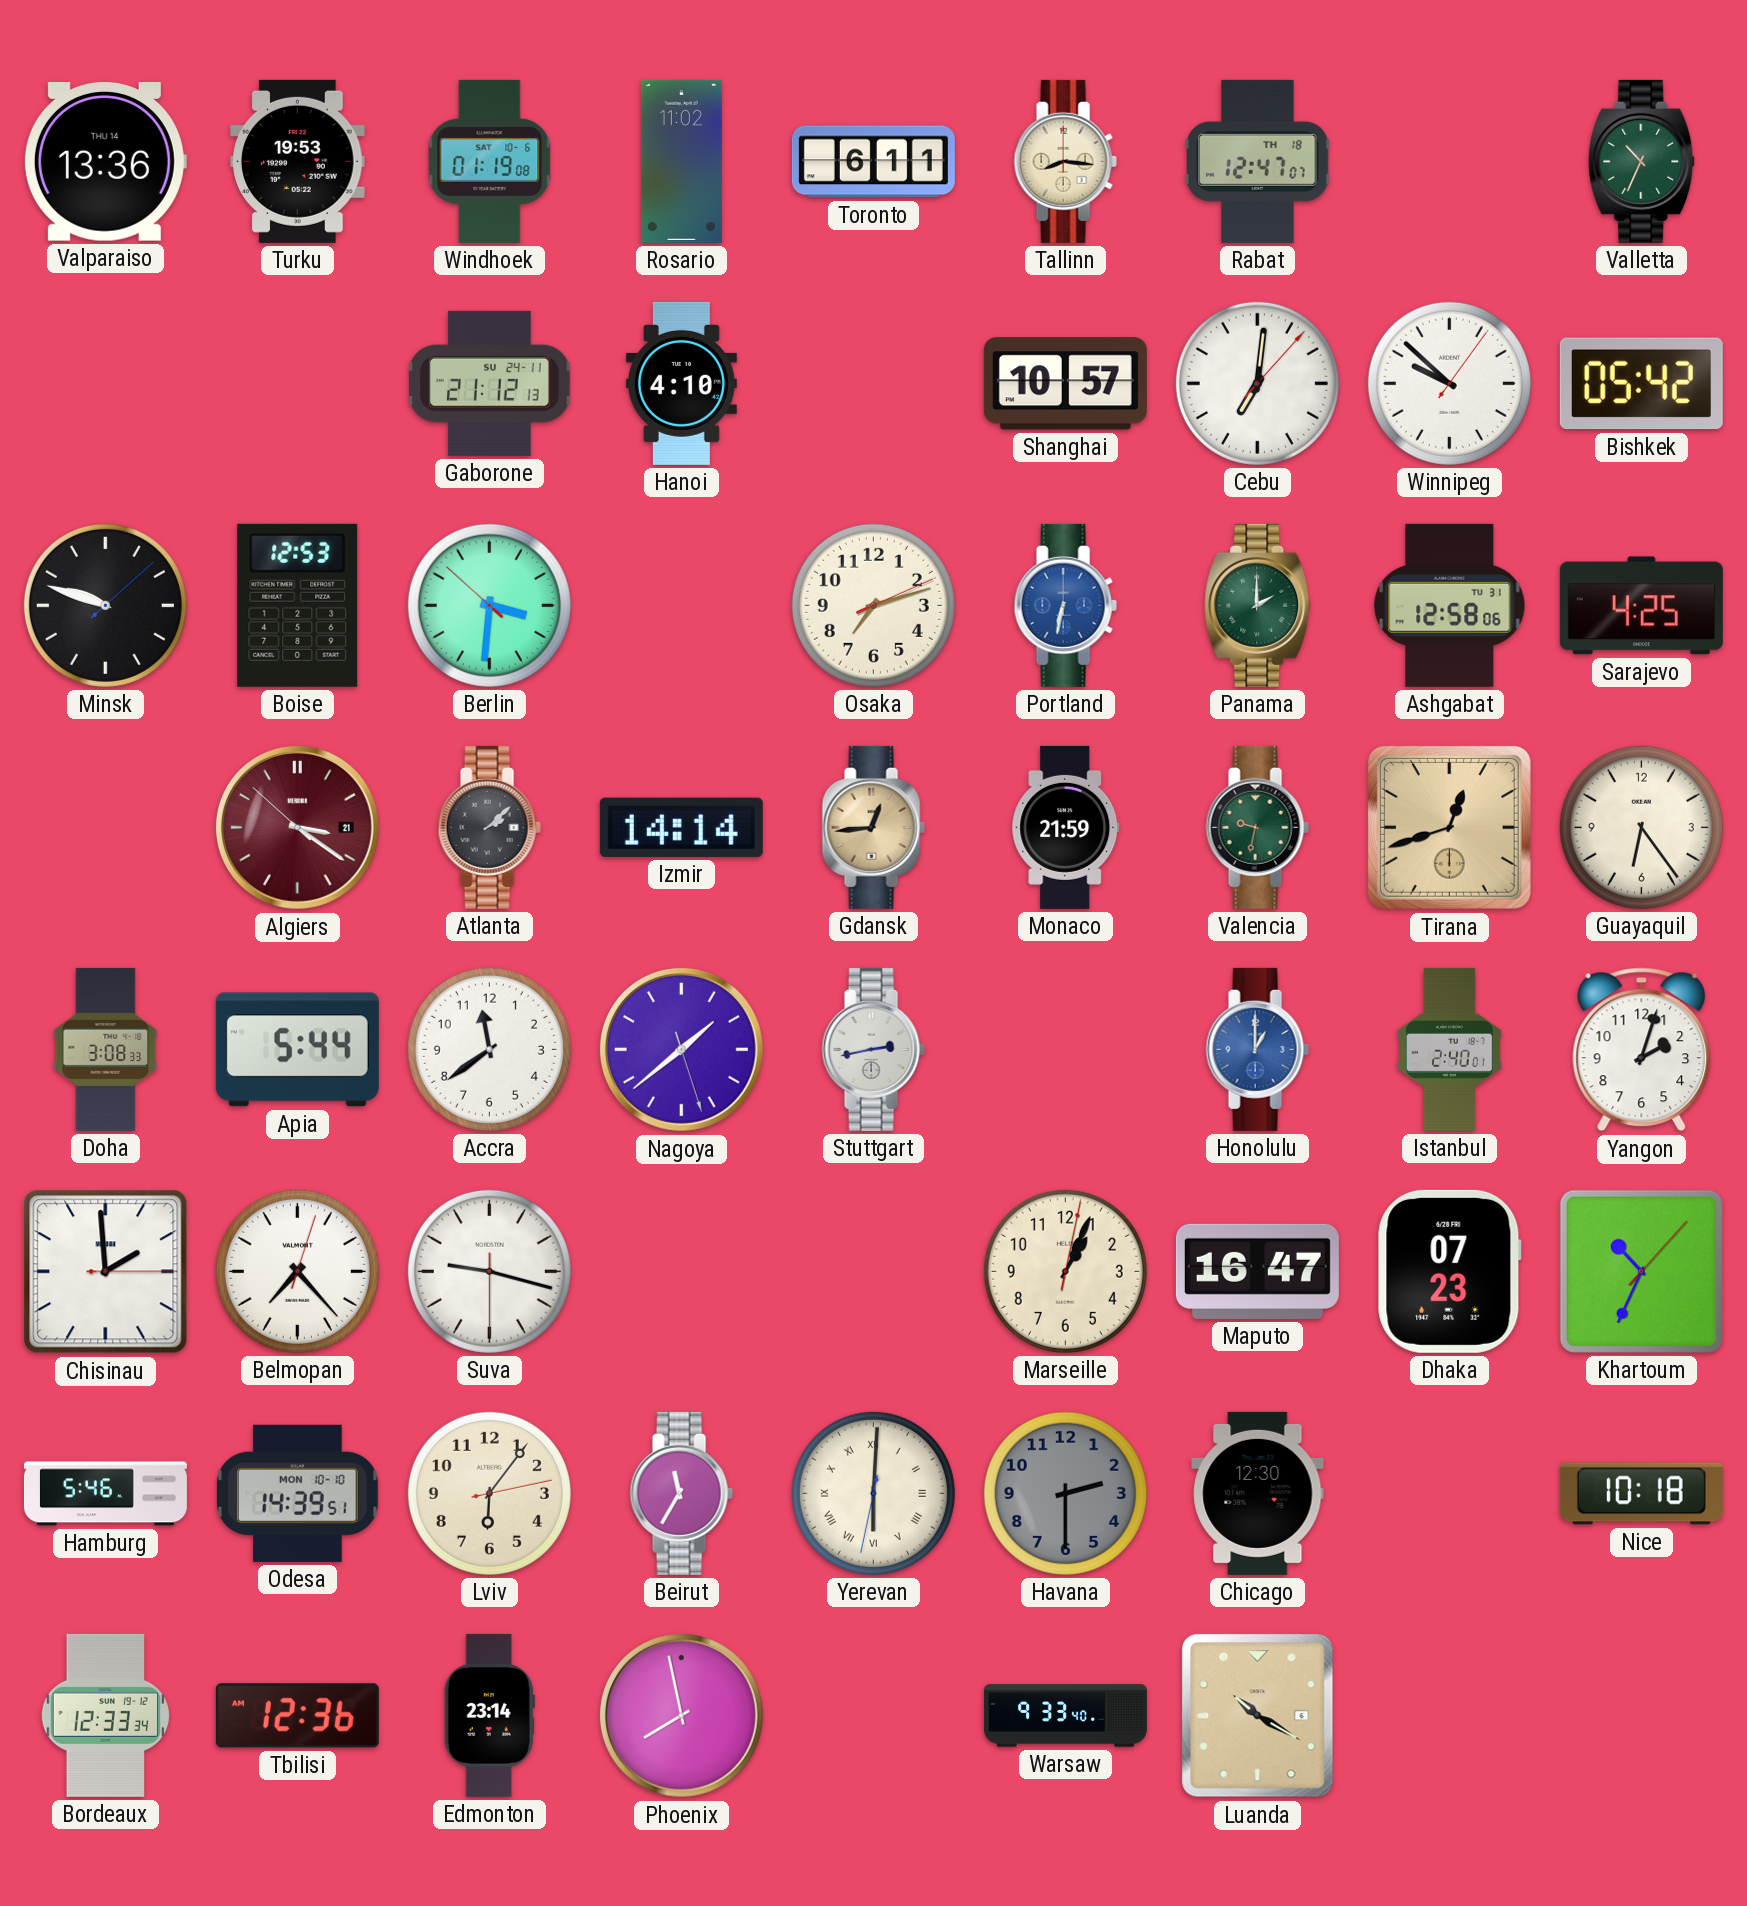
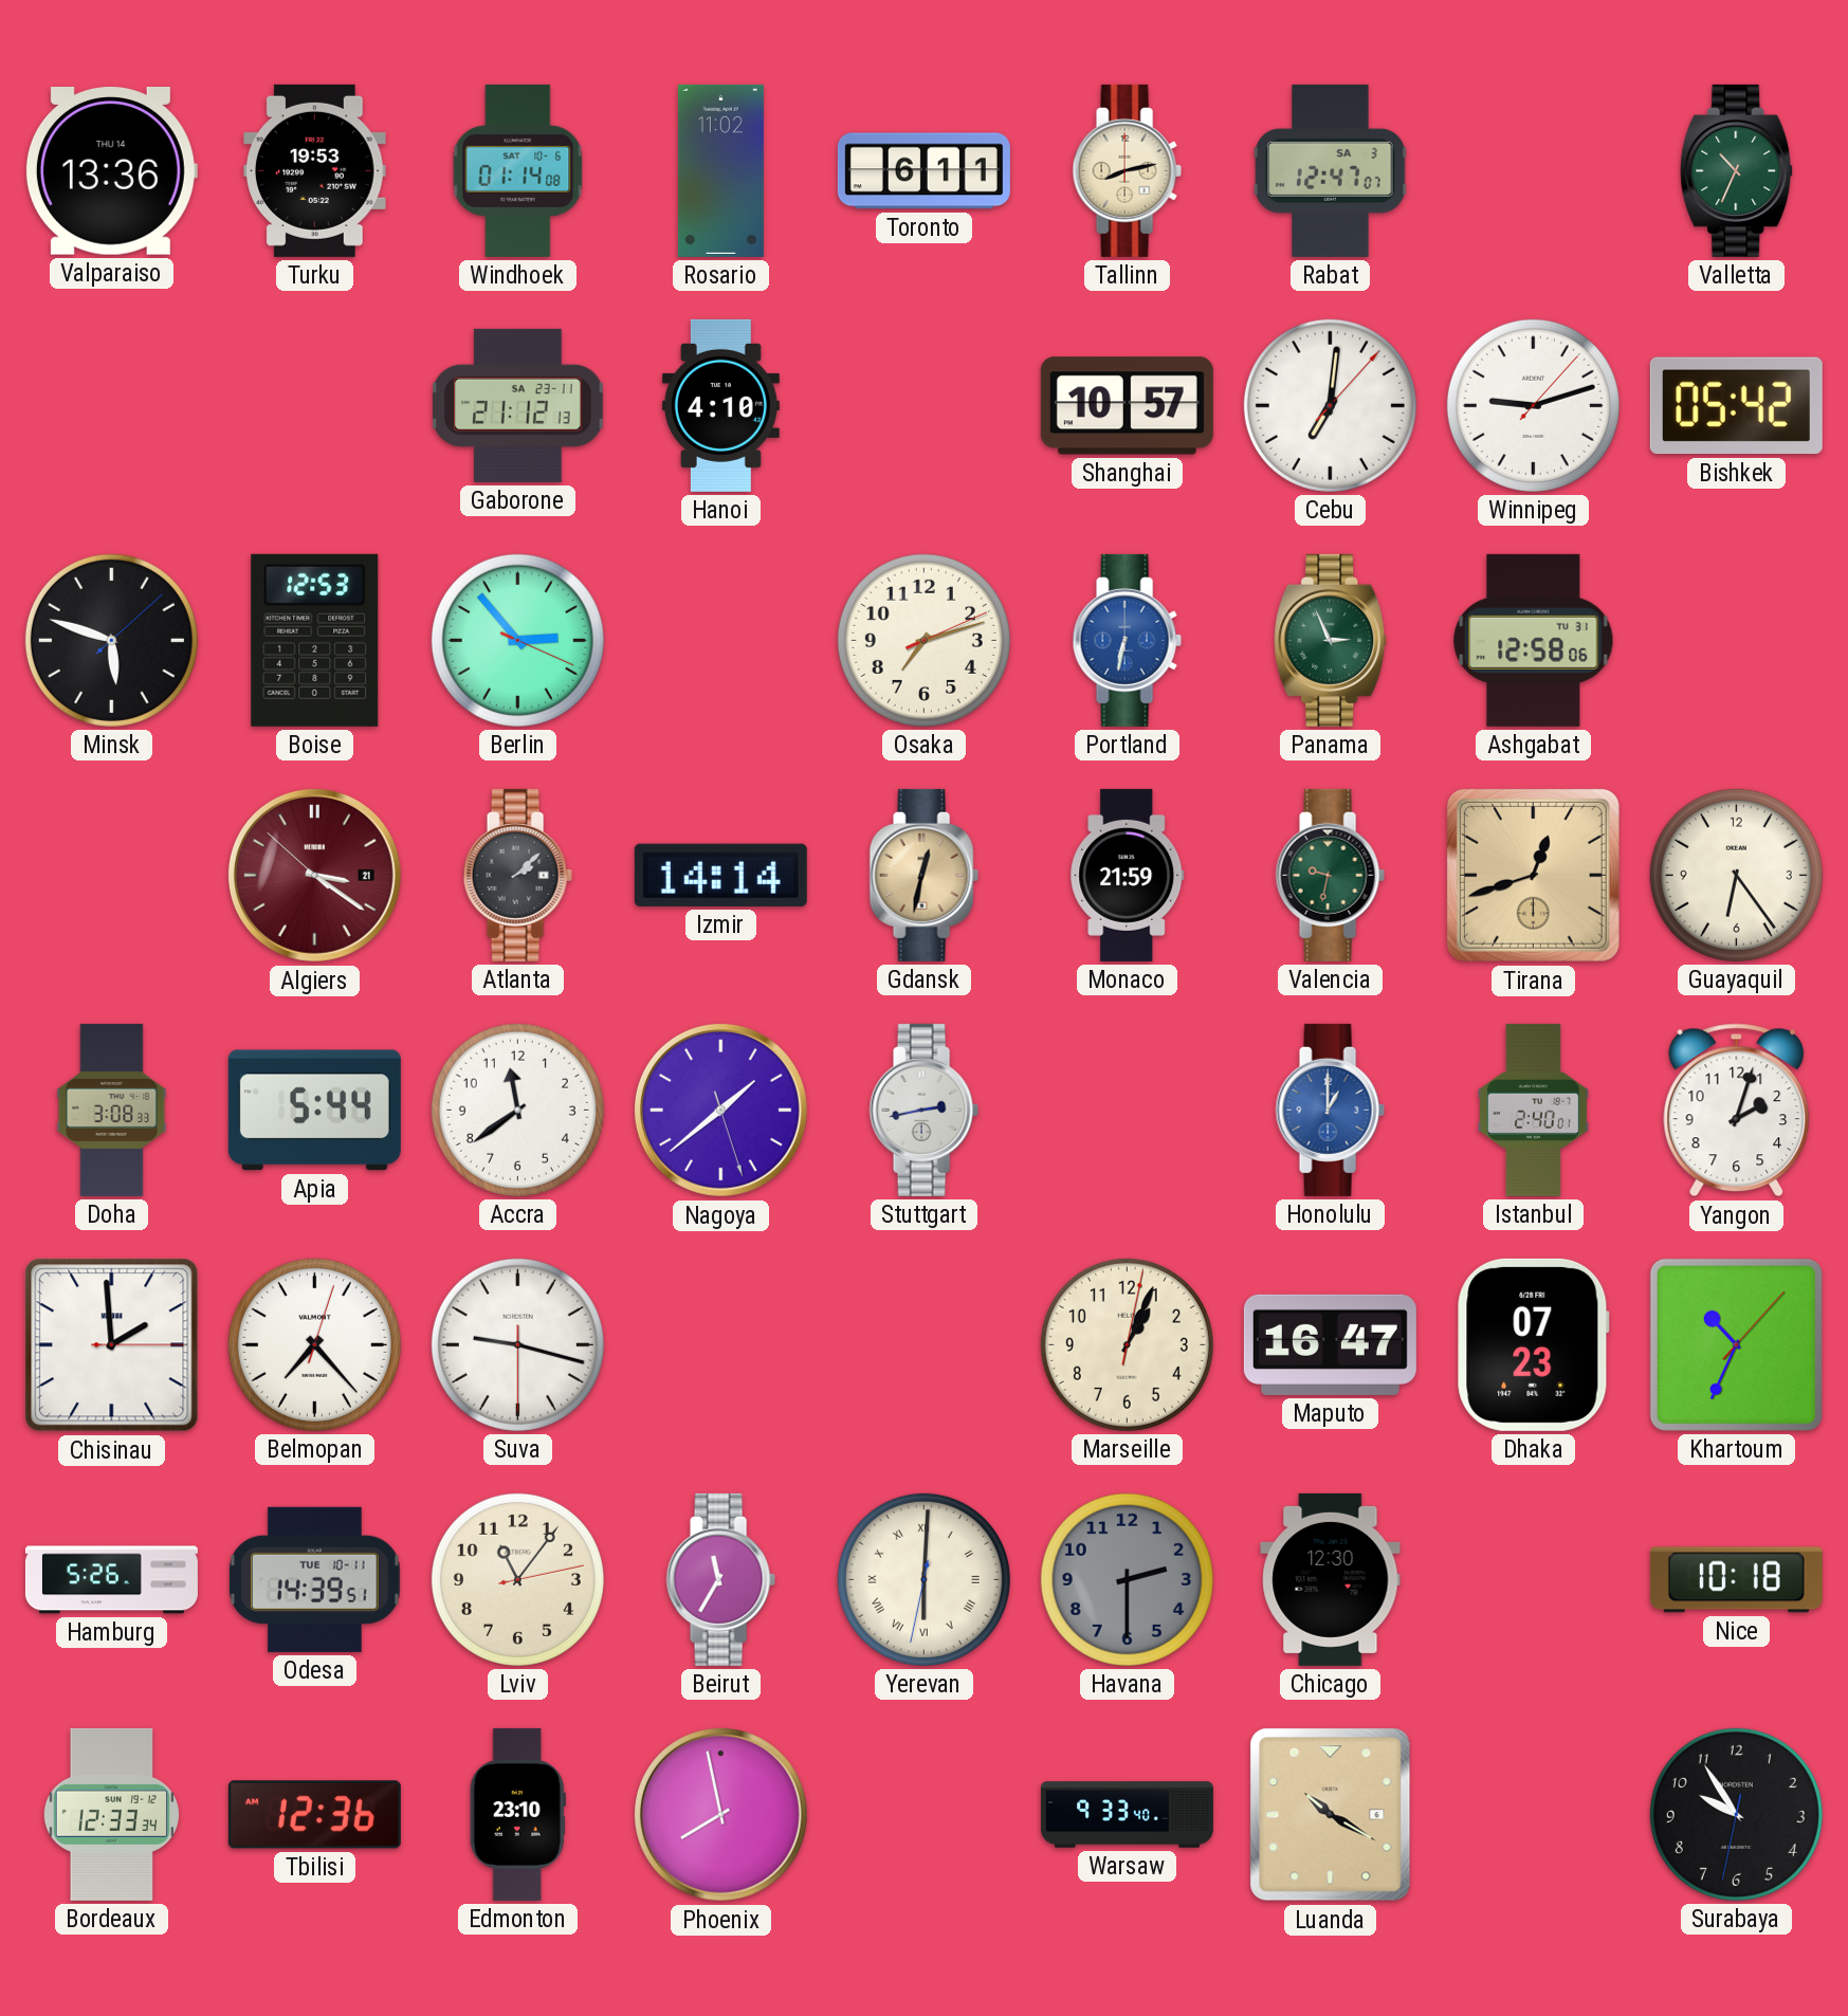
Windhoek: 01:19 -> 01:14
Tallinn: 8:16 -> 8:13
Rabat date: TH 18 -> SA 3
Gaborone date: SU 24-11 -> SA 23-11
Winnipeg: 9:52 -> 9:12
Minsk: 9:48 -> 5:48
Berlin: 3:30 -> 2:53
Panama: 2:00 -> 2:56
Sarajevo: 4:25 -> none
Gdansk: 12:44 -> 12:32
Hamburg: 5:46 -> 5:26
Odesa date: MON 10-10 -> TUE 10-11
Lviv: 6:06 -> 11:06
Edmonton: 23:14 -> 23:10
Surabaya: none -> 9:54
